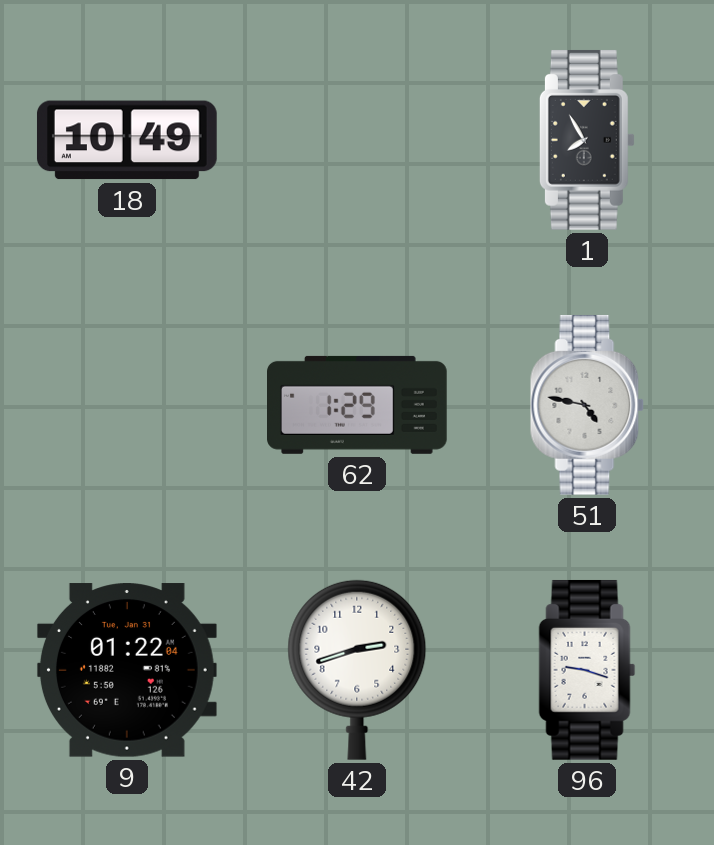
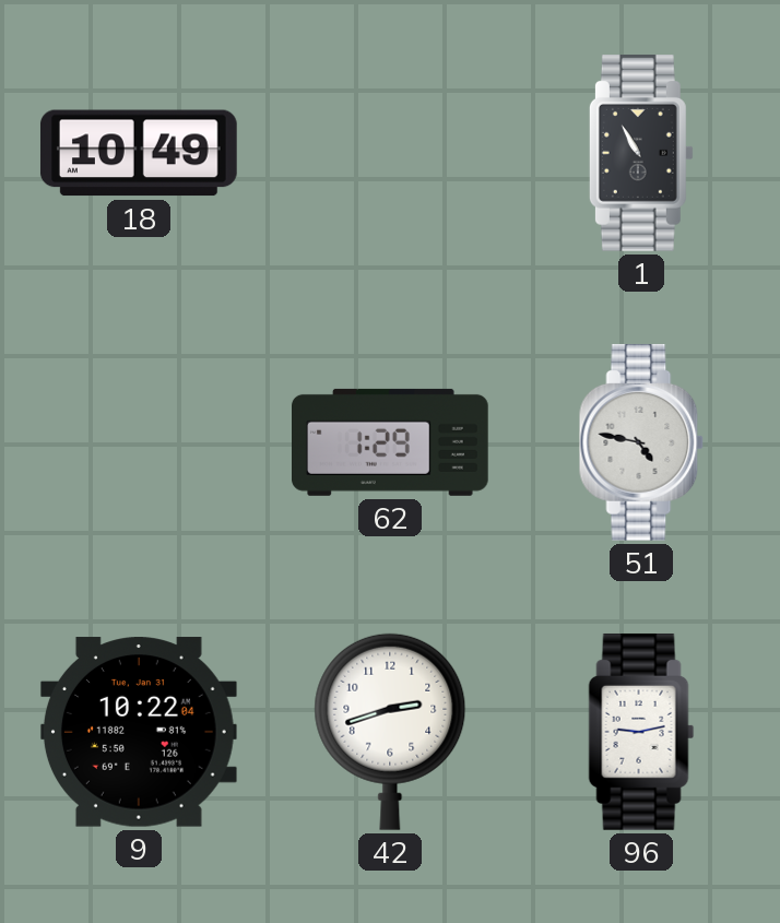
1: 7:55 -> 10:55
9: 01:22 -> 10:22
96: 9:18 -> 9:13
